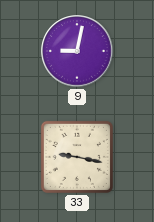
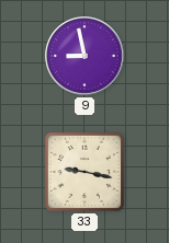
9: 9:02 -> 8:58
